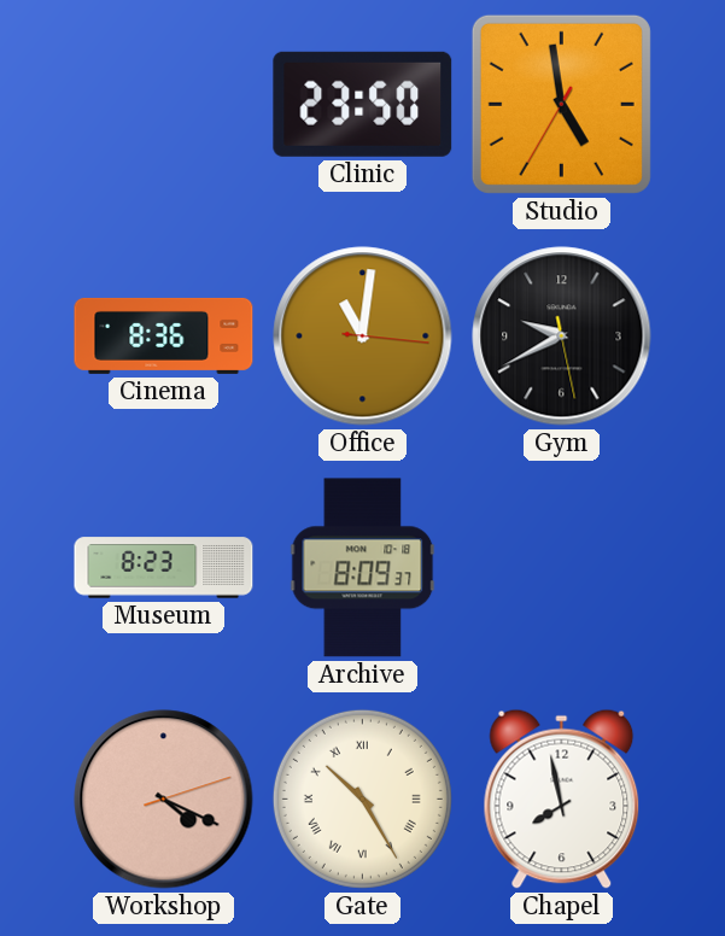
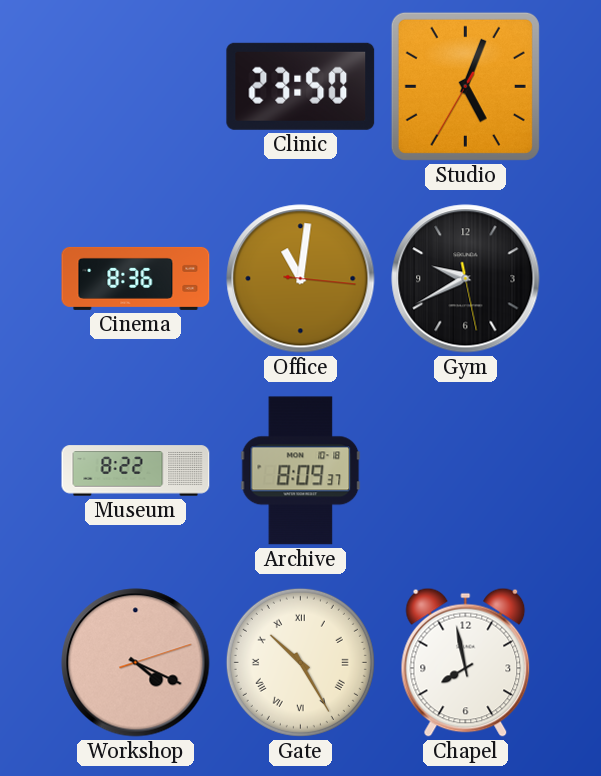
Studio: 4:58 -> 5:03
Museum: 8:23 -> 8:22
